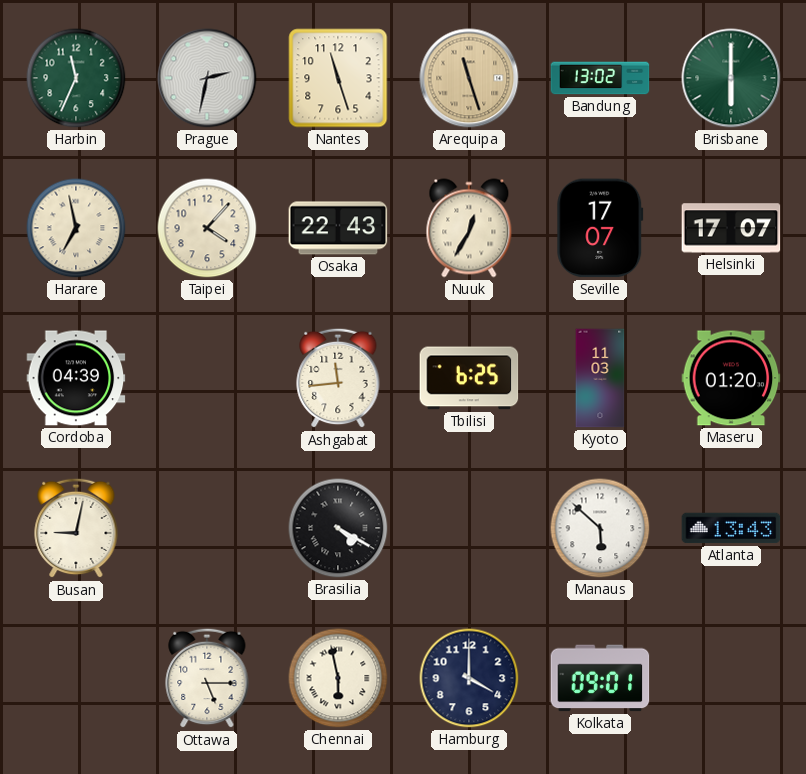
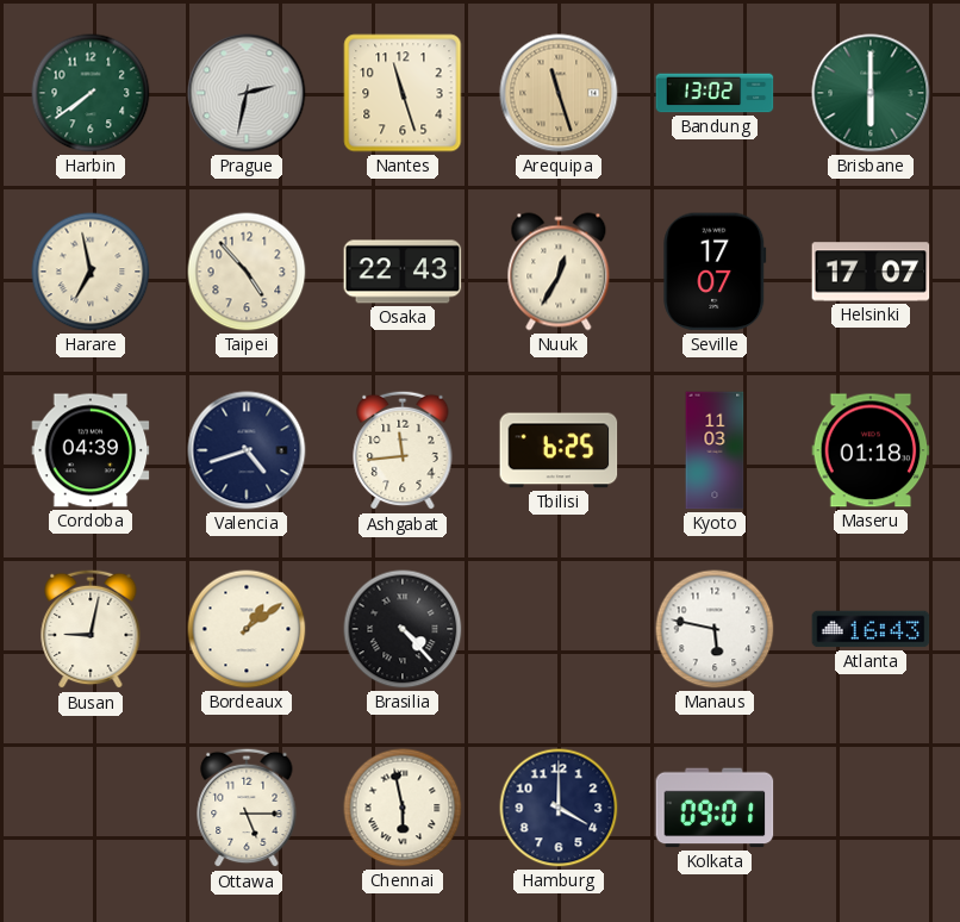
Harbin: 11:34 -> 7:39
Taipei: 4:07 -> 4:53
Valencia: none -> 4:42
Maseru: 01:20 -> 01:18
Bordeaux: none -> 1:09
Brasilia: 4:20 -> 4:23
Manaus: 5:52 -> 5:47
Atlanta: 13:43 -> 16:43
